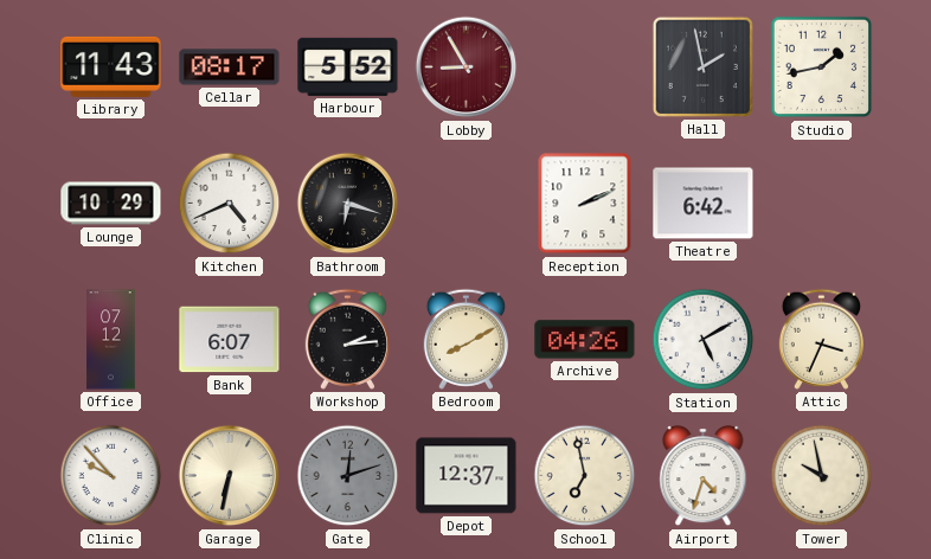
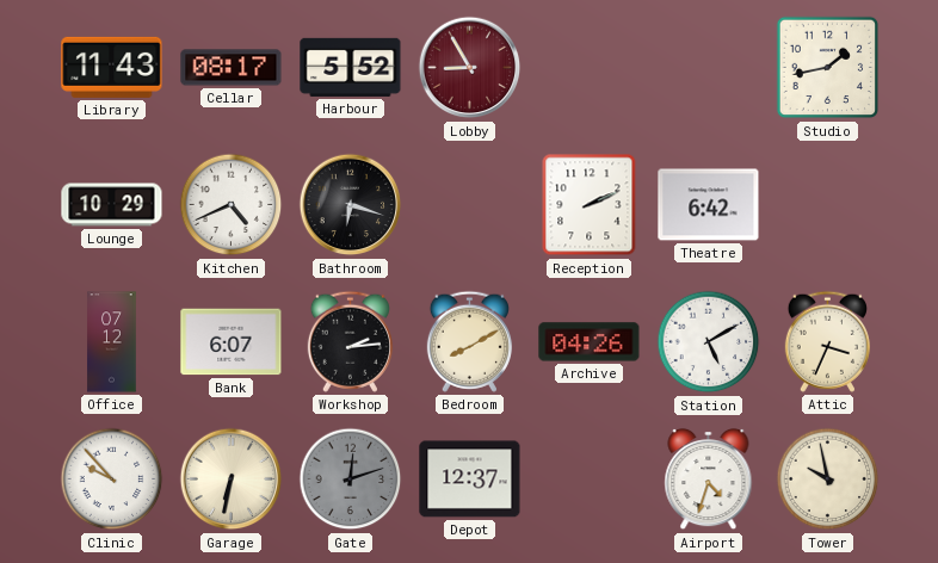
Hall: 1:58 -> none
School: 6:58 -> none
